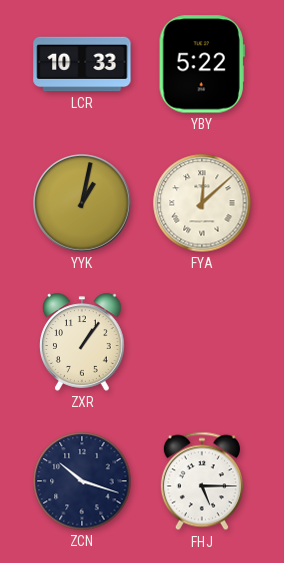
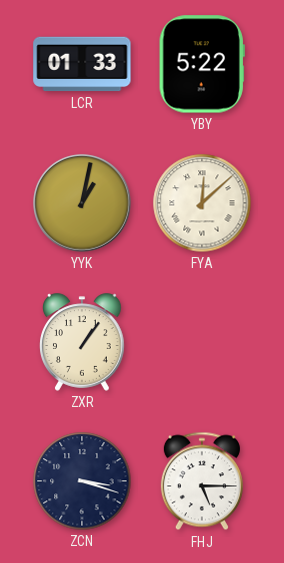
LCR: 10:33 -> 01:33
ZCN: 10:18 -> 3:18
